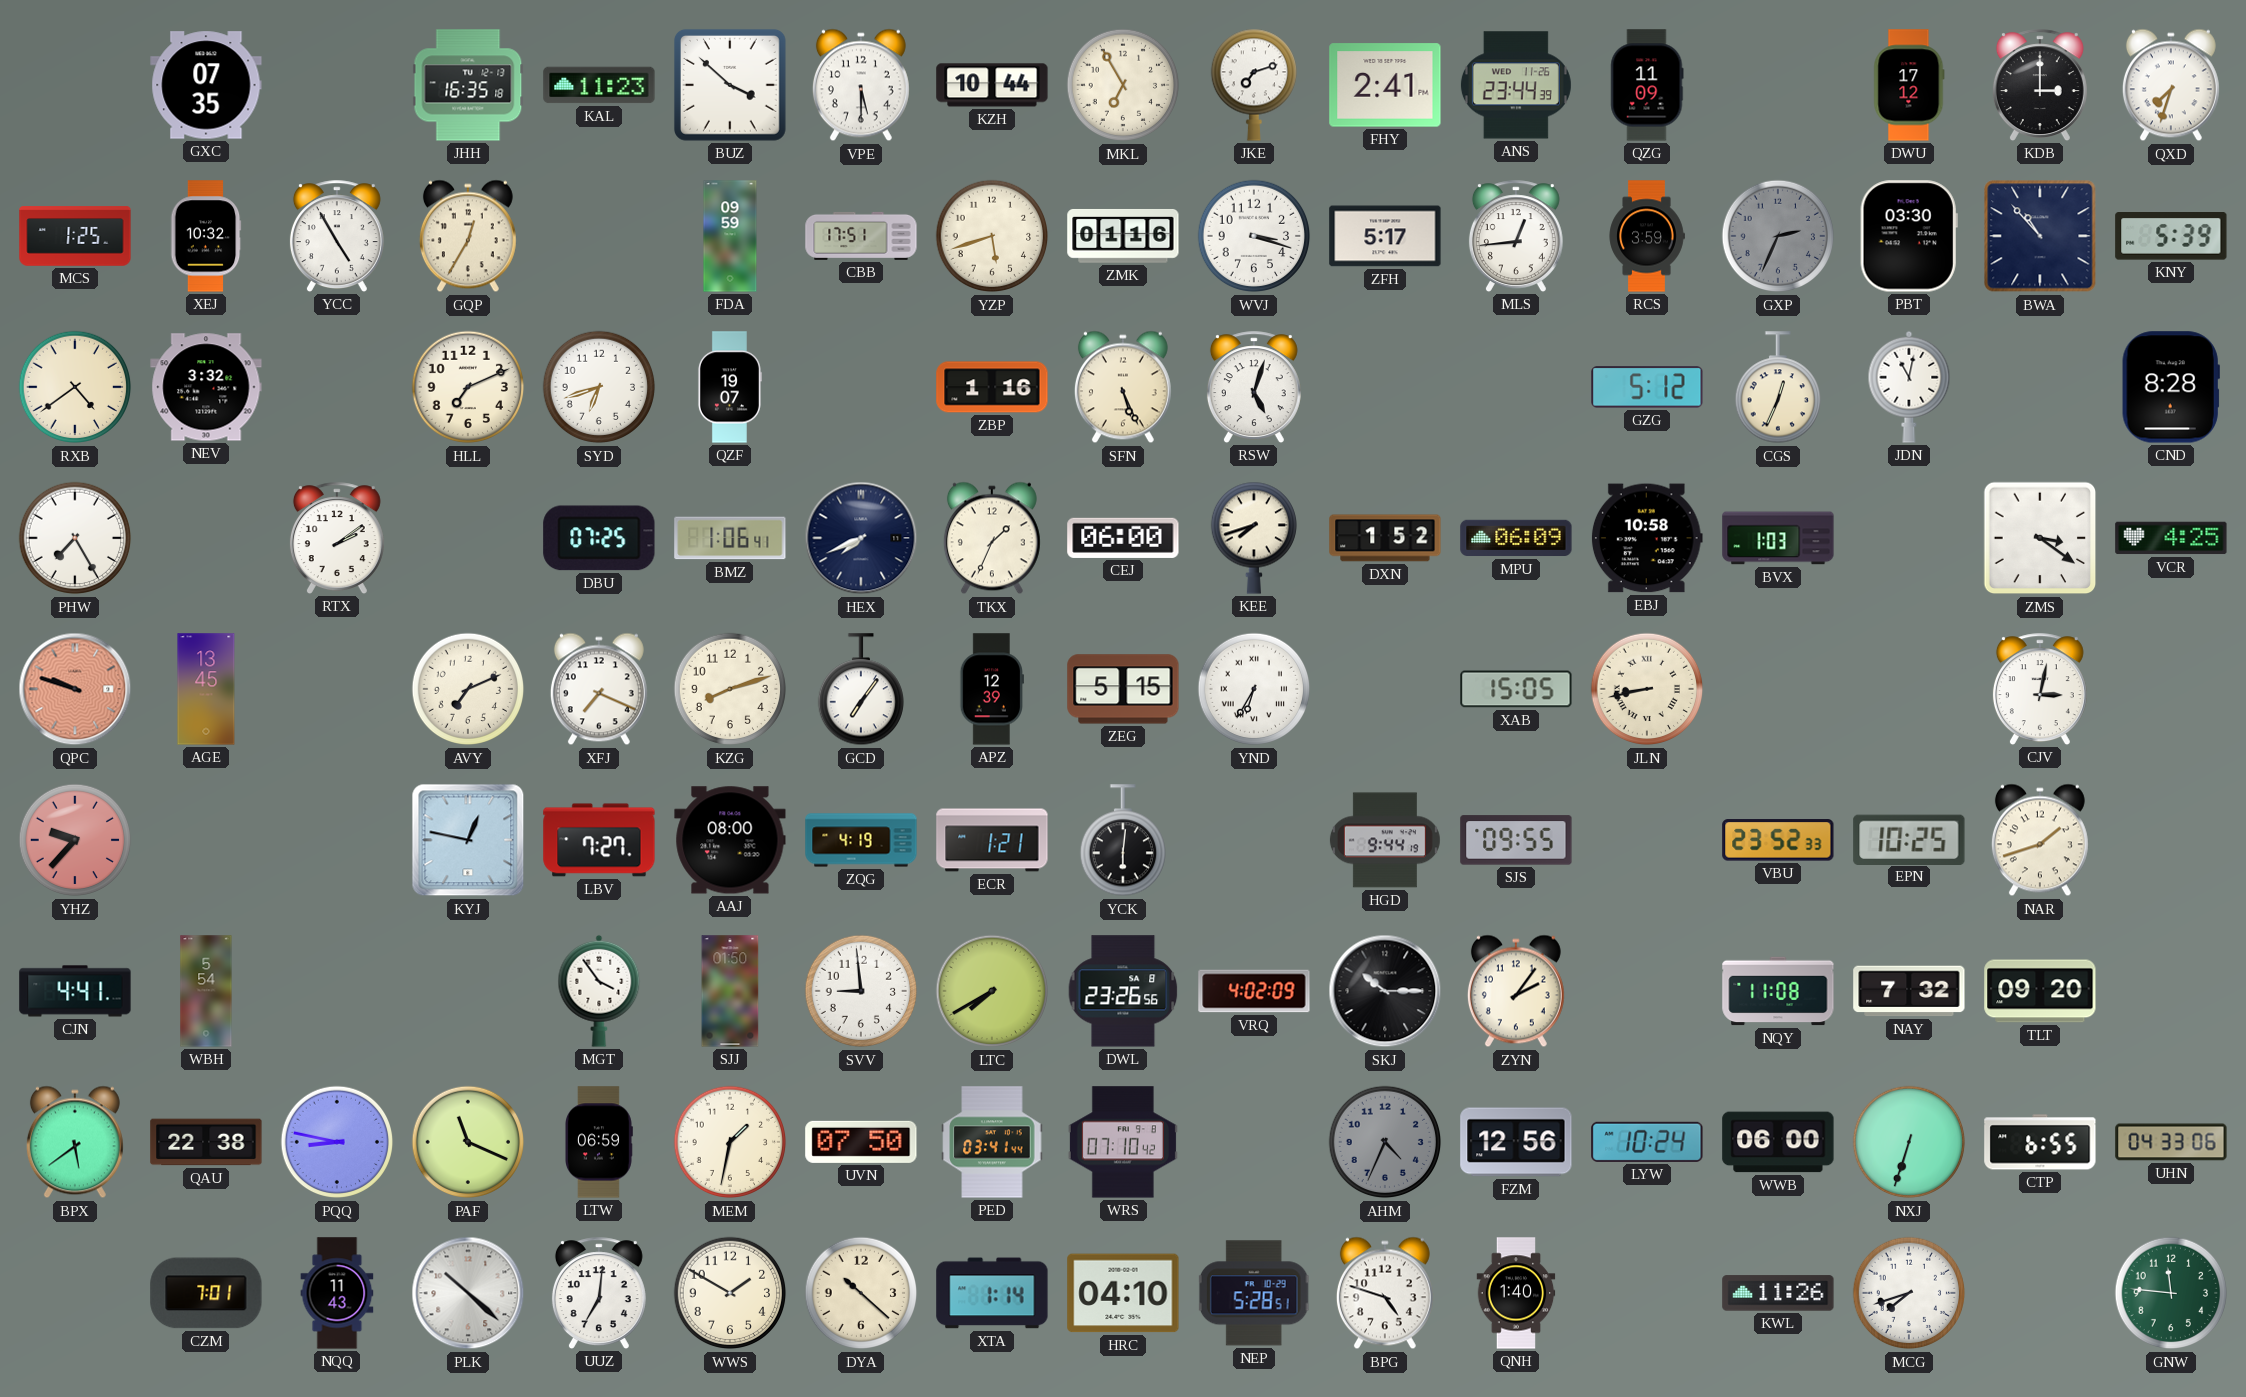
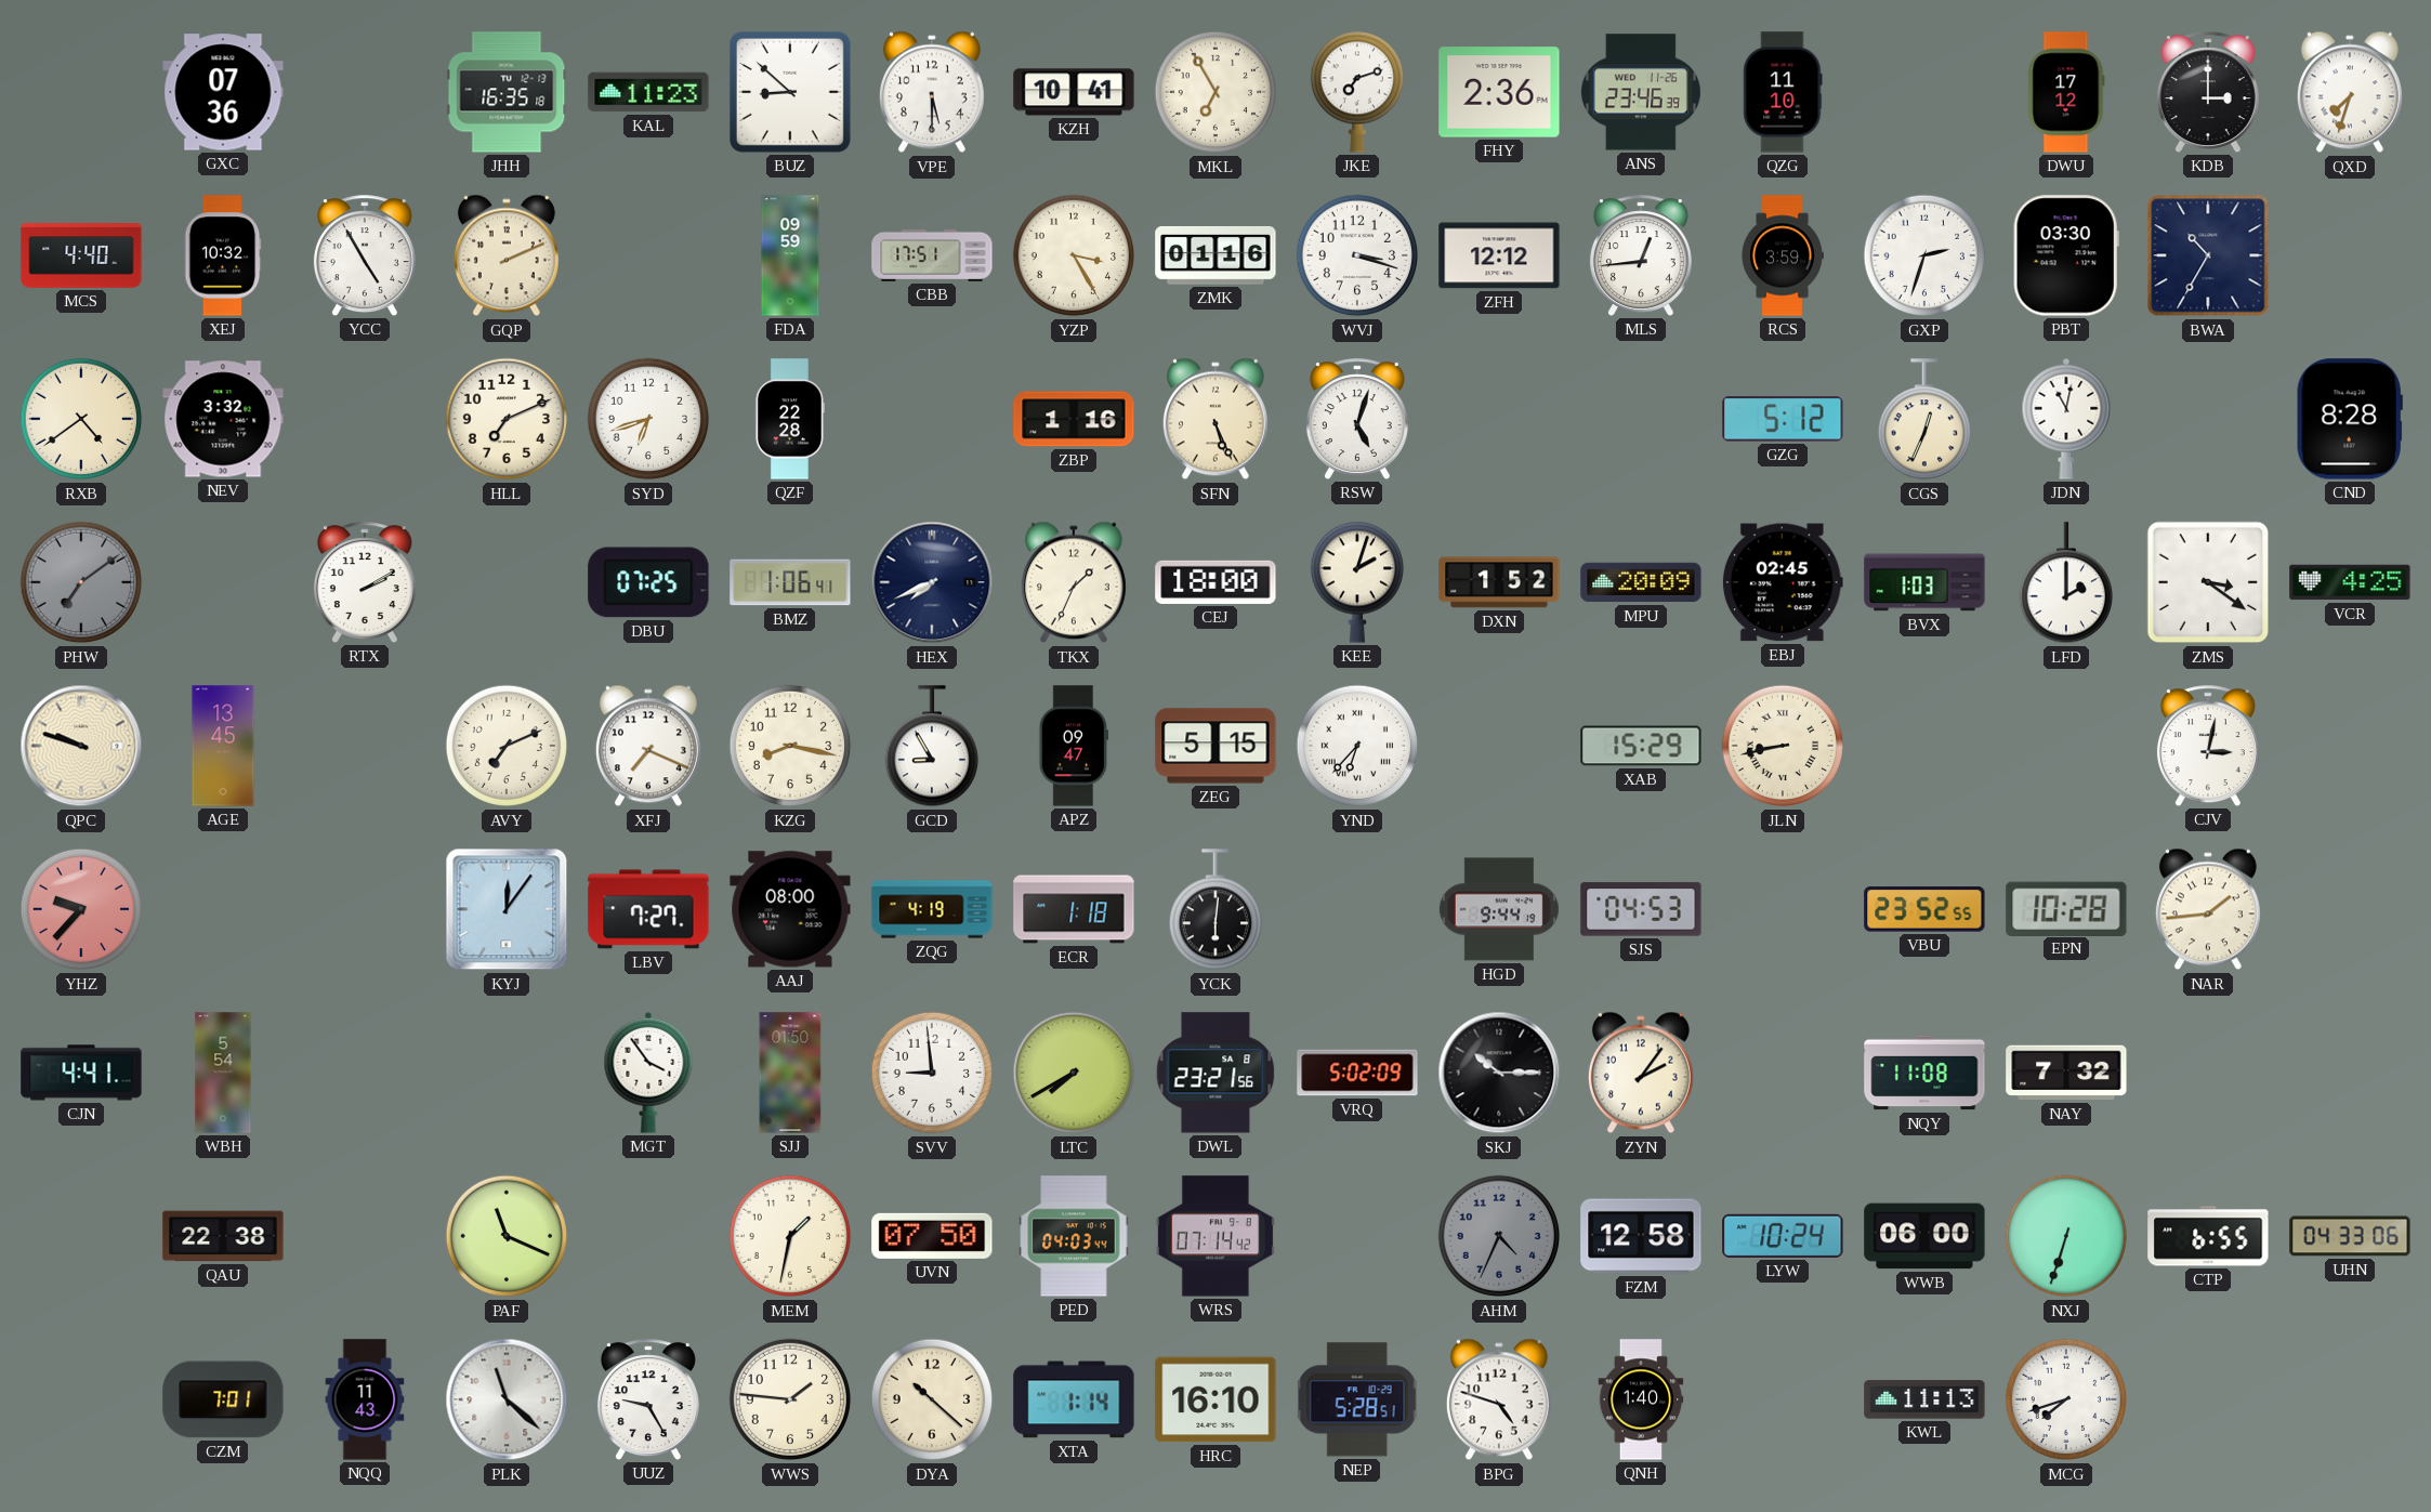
GXC: 07:35 -> 07:36
BUZ: 3:52 -> 8:52
KZH: 10:44 -> 10:41
FHY: 2:41 -> 2:36
ANS: 23:44 -> 23:46
QZG: 11:09 -> 11:10
MCS: 1:25 -> 4:40
GQP: 12:35 -> 2:11
YZP: 5:42 -> 3:25
ZFH: 5:17 -> 12:12
GXP: 2:34 -> 2:33
GXP dial: grey -> white
BWA: 10:53 -> 10:35
KNY: 5:39 -> none
QZF: 19:07 -> 22:28
PHW: 7:25 -> 7:09
PHW dial: white -> grey
RTX: 2:09 -> 2:10
CEJ: 06:00 -> 18:00
KEE: 7:42 -> 2:03
MPU: 06:09 -> 20:09
EBJ: 10:58 -> 02:45
LFD: none -> 2:00
QPC dial: salmon -> cream
KZG: 8:12 -> 8:17
GCD: 7:06 -> 8:55
APZ: 12:39 -> 09:47
YND: 6:35 -> 6:37
XAB: 15:05 -> 15:29
KYJ: 12:47 -> 12:06
ECR: 1:21 -> 1:18
SJS: 09:55 -> 04:53
VBU: 23:52:33 -> 23:52:55
EPN: 10:25 -> 10:28
NAR: 1:42 -> 1:44
DWL: 23:26 -> 23:21
VRQ: 4:02 -> 5:02
TLT: 09:20 -> none
BPX: 5:39 -> none
PQQ: 8:47 -> none
LTW: 06:59 -> none
PED: 03:41 -> 04:03
WRS: 07:10 -> 07:14
FZM: 12:56 -> 12:58
PLK: 10:22 -> 11:22
UUZ: 7:01 -> 9:25
WWS: 1:50 -> 1:46
HRC: 04:10 -> 16:10
KWL: 11:26 -> 11:13
GNW: 11:46 -> none
